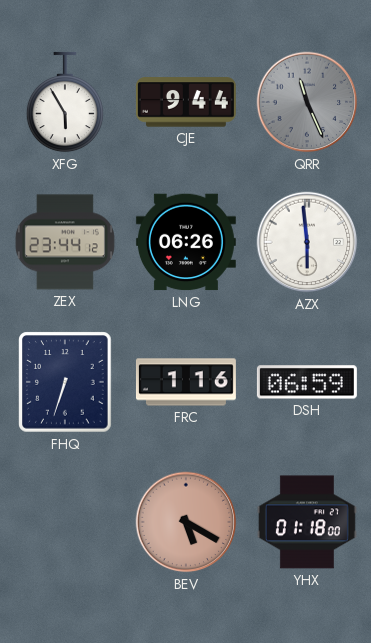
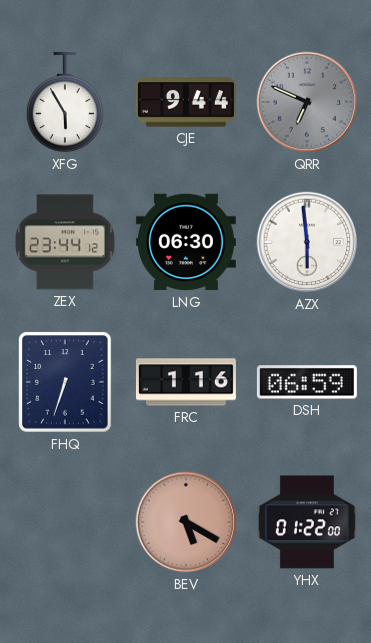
QRR: 11:26 -> 6:49
LNG: 06:26 -> 06:30
YHX: 01:18 -> 01:22
